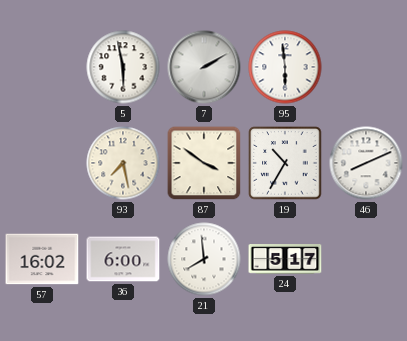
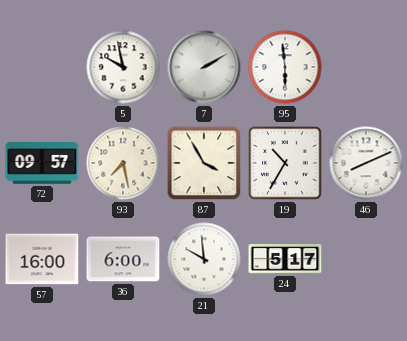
5: 5:58 -> 9:58
72: none -> 09:57
87: 3:51 -> 3:55
57: 16:02 -> 16:00
21: 7:59 -> 9:59
